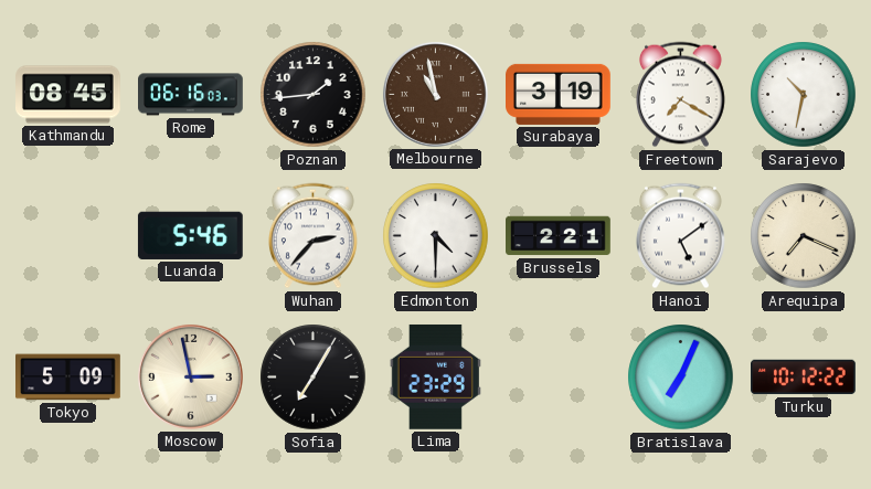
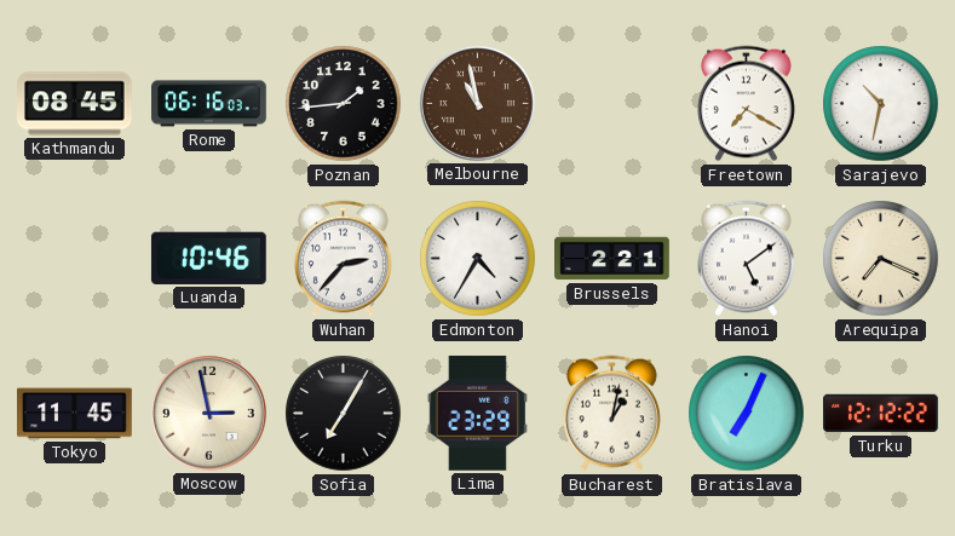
Surabaya: 3:19 -> none
Luanda: 5:46 -> 10:46
Edmonton: 4:30 -> 4:35
Tokyo: 5:09 -> 11:45
Bucharest: none -> 1:02
Turku: 10:12 -> 12:12
